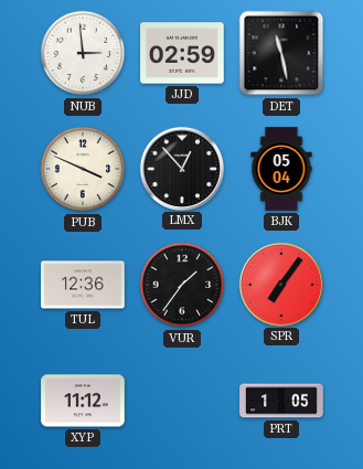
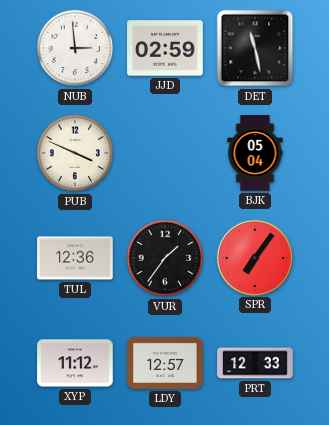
LMX: 12:53 -> none
LDY: none -> 12:57
PRT: 1:05 -> 12:33
